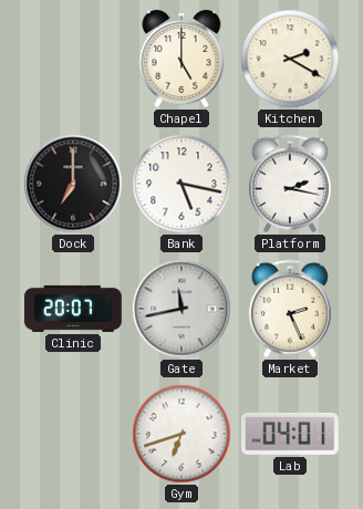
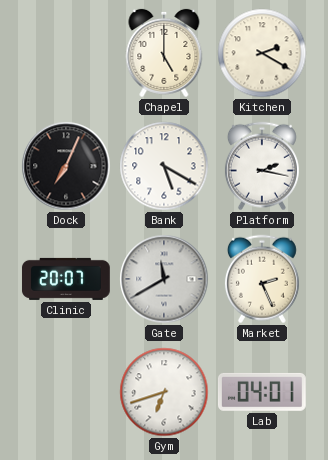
Dock: 7:00 -> 7:04
Bank: 5:17 -> 5:20
Gate: 11:43 -> 11:40
